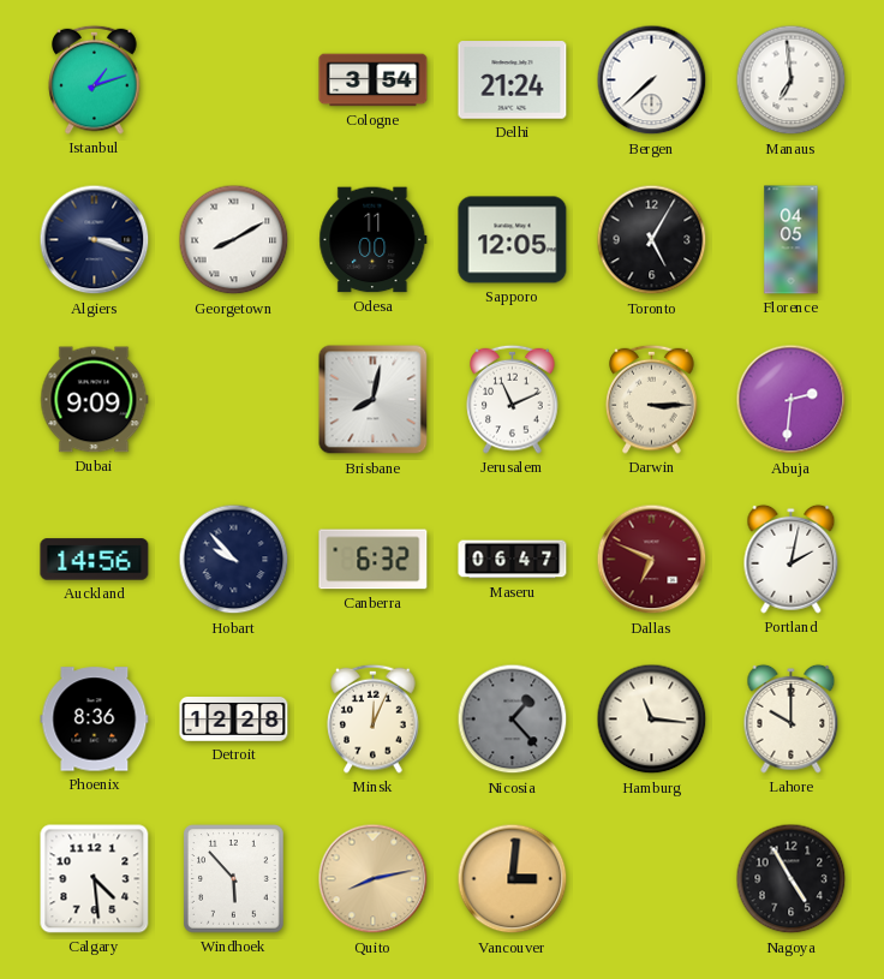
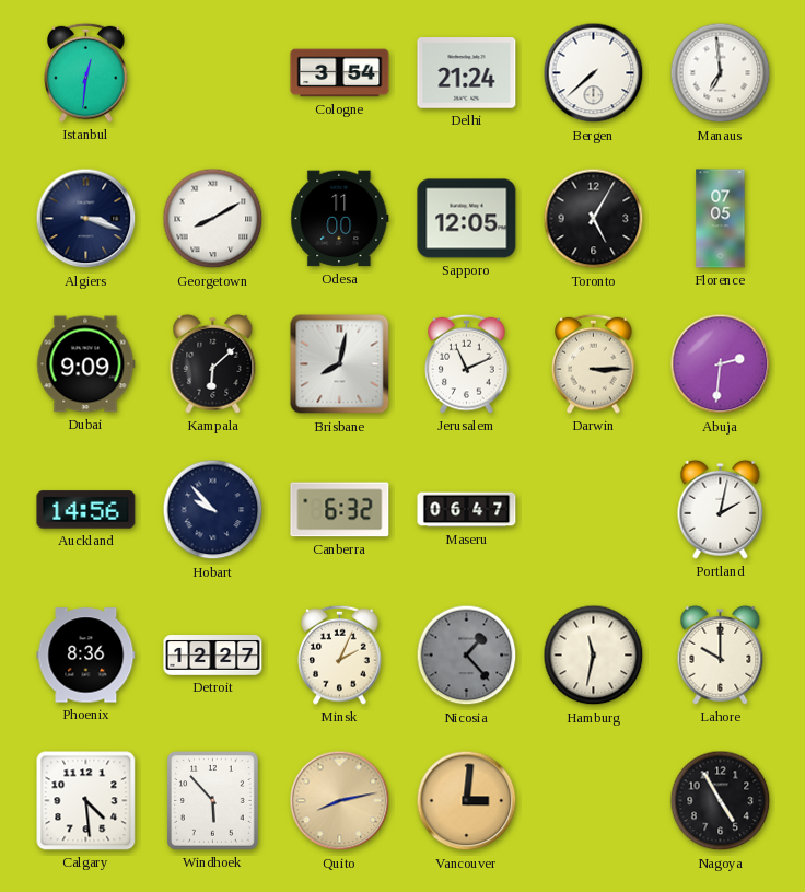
Istanbul: 1:12 -> 12:31
Florence: 04:05 -> 07:05
Kampala: none -> 6:08
Dallas: 6:49 -> none
Detroit: 12:28 -> 12:27
Minsk: 12:04 -> 2:04
Hamburg: 11:16 -> 11:32
